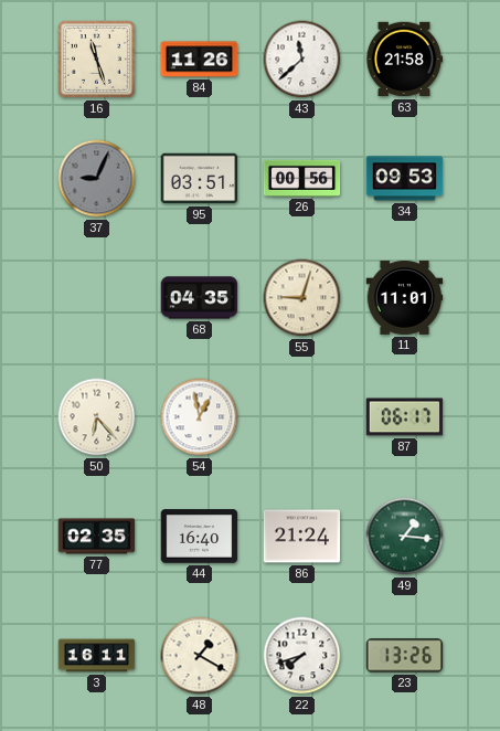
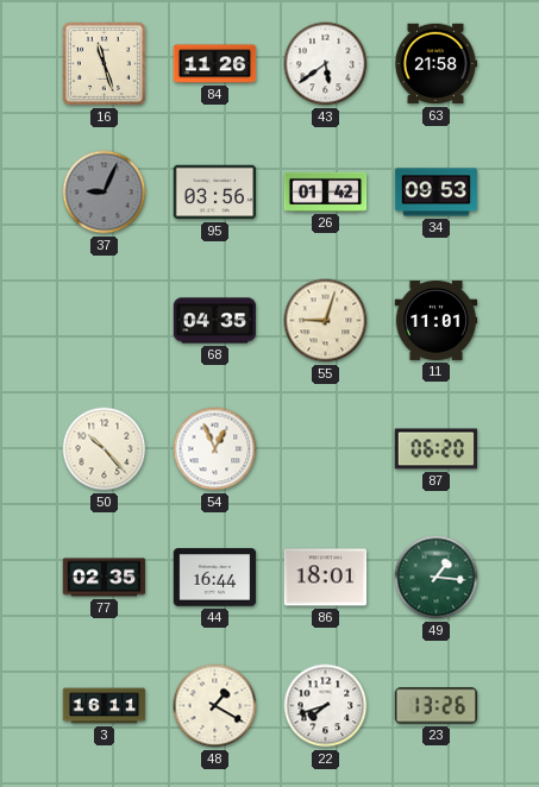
43: 11:38 -> 5:39
95: 03:51 -> 03:56
26: 00:56 -> 01:42
50: 6:23 -> 10:23
54: 12:58 -> 12:56
87: 06:17 -> 06:20
44: 16:40 -> 16:44
86: 21:24 -> 18:01
